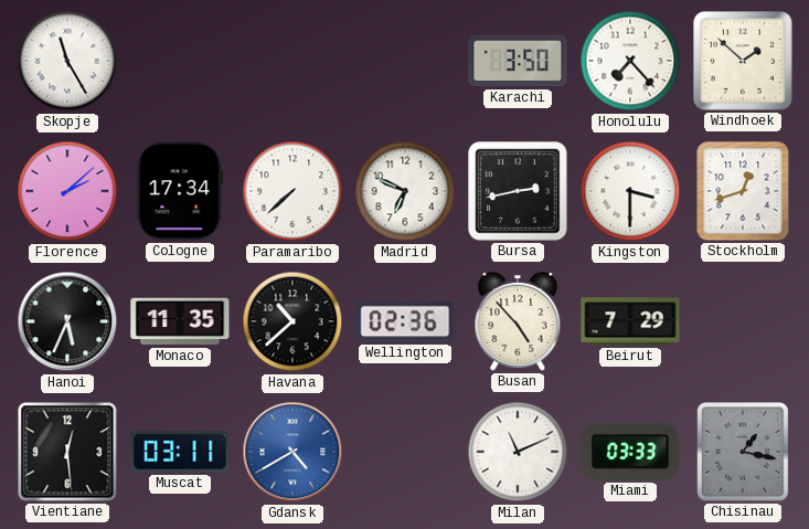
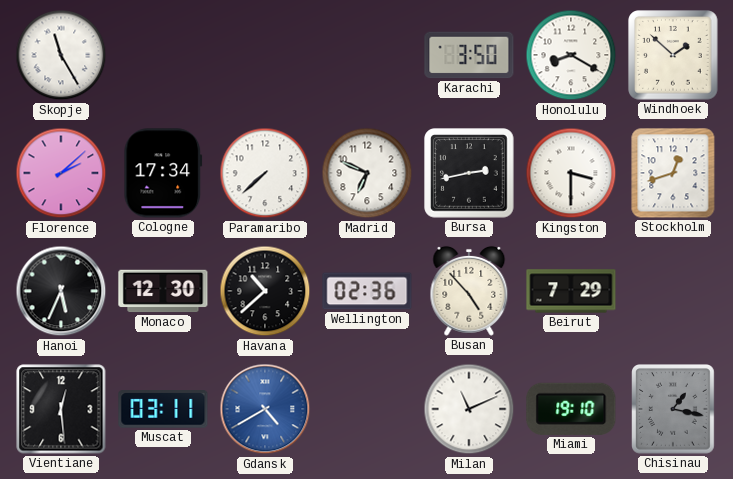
Honolulu: 7:23 -> 8:20
Monaco: 11:35 -> 12:30
Miami: 03:33 -> 19:10
